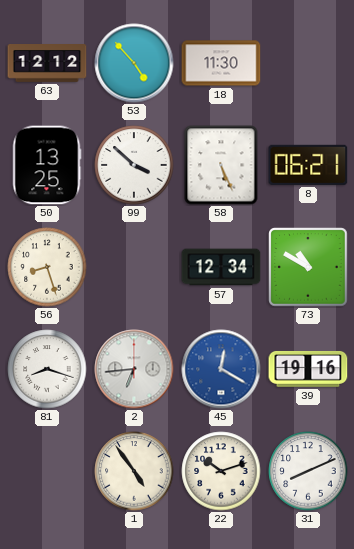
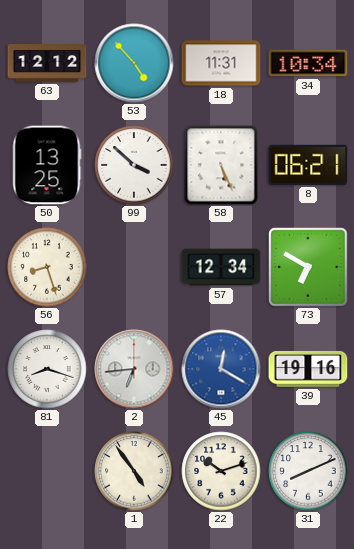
18: 11:30 -> 11:31
34: none -> 10:34
73: 10:50 -> 6:50
